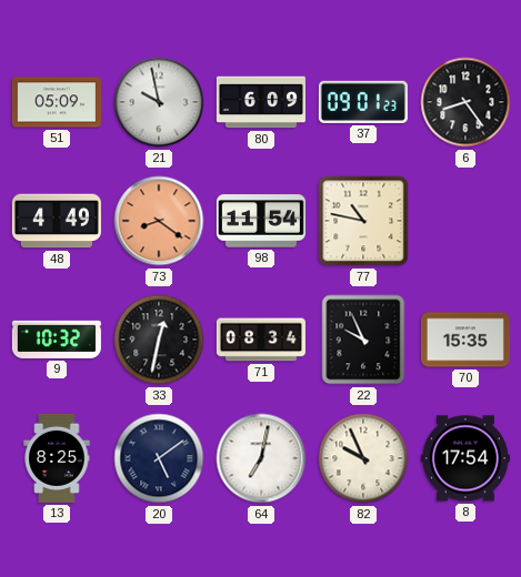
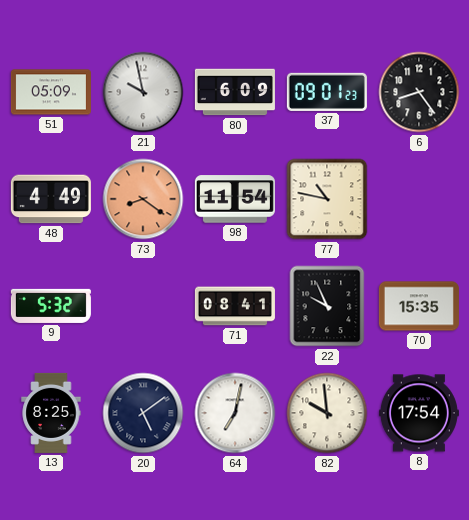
9: 10:32 -> 5:32
33: 12:32 -> none
71: 08:34 -> 08:41
82: 9:56 -> 9:59
